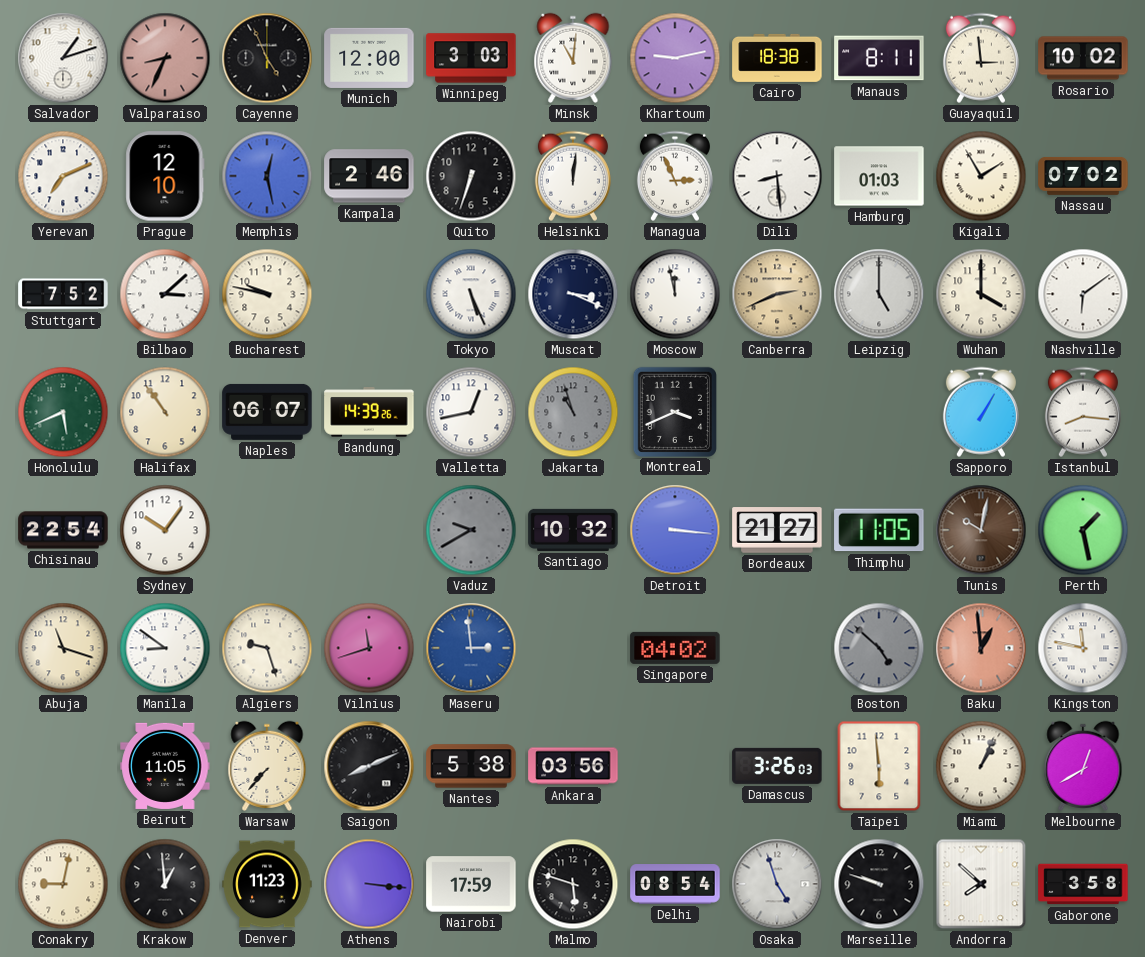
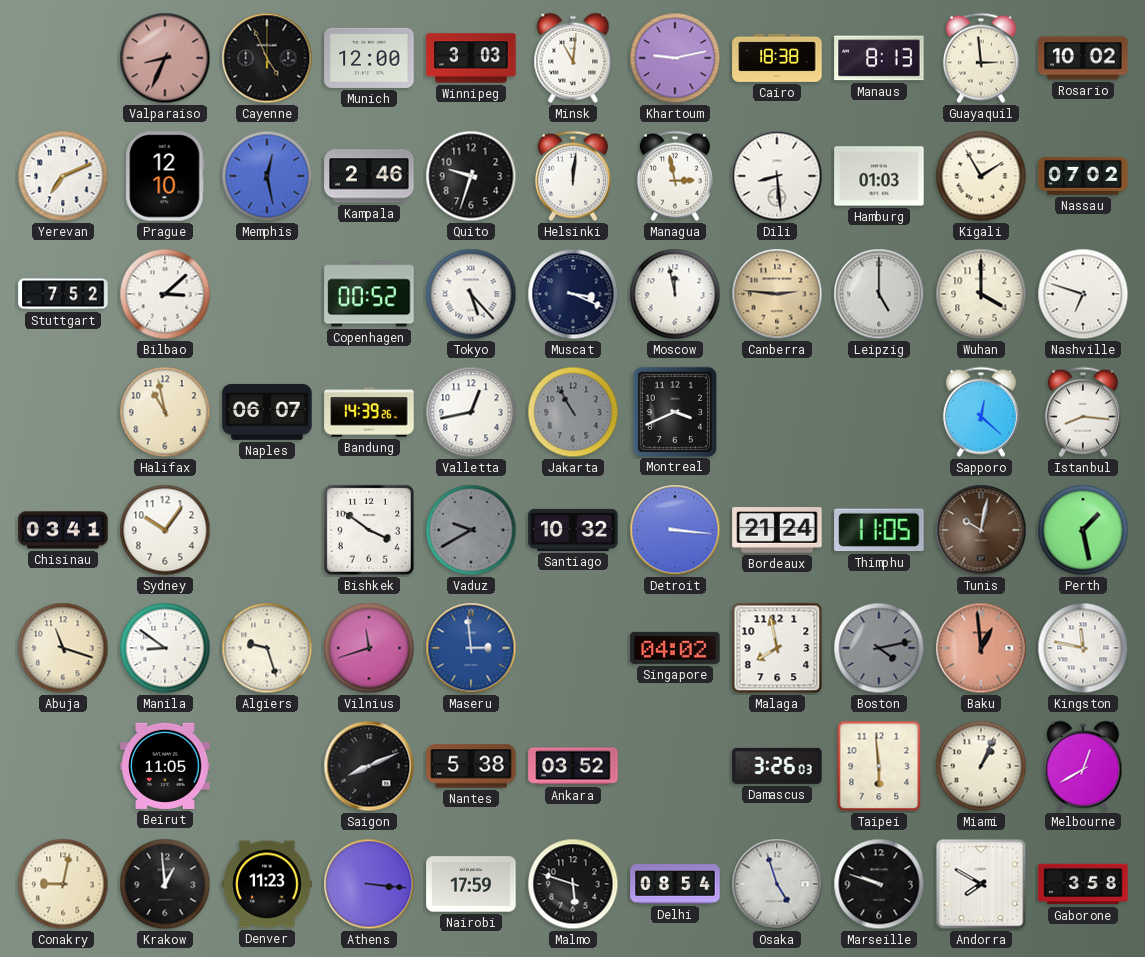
Salvador: 1:12 -> none
Manaus: 8:11 -> 8:13
Quito: 6:33 -> 9:33
Managua: 2:56 -> 2:58
Bucharest: 9:47 -> none
Copenhagen: none -> 00:52
Tokyo: 5:26 -> 5:23
Canberra: 2:41 -> 2:46
Nashville: 6:09 -> 6:48
Honolulu: 5:41 -> none
Halifax: 10:54 -> 10:58
Jakarta: 10:57 -> 10:55
Sapporo: 1:05 -> 12:22
Chisinau: 22:54 -> 03:41
Bishkek: none -> 3:51
Bordeaux: 21:27 -> 21:24
Malaga: none -> 7:58
Boston: 4:52 -> 4:13
Warsaw: 7:37 -> none
Ankara: 03:56 -> 03:52
Andorra: 7:52 -> 7:50
